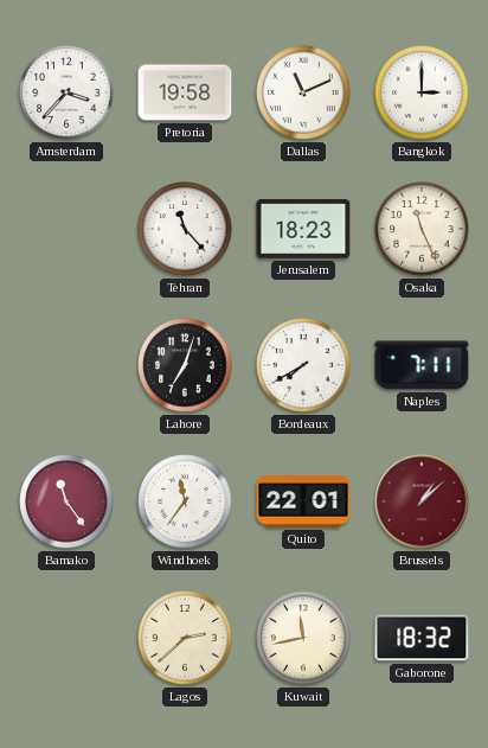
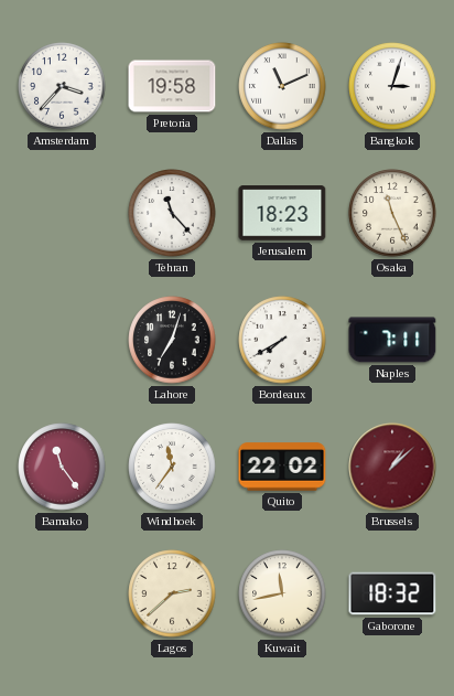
Bangkok: 3:00 -> 3:03
Quito: 22:01 -> 22:02
